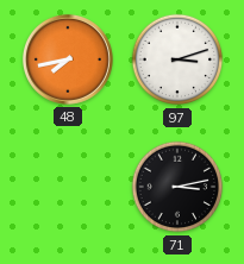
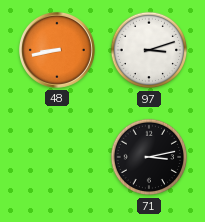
48: 7:43 -> 8:43
